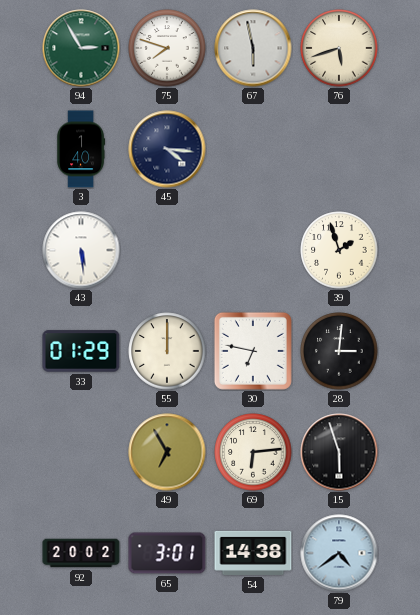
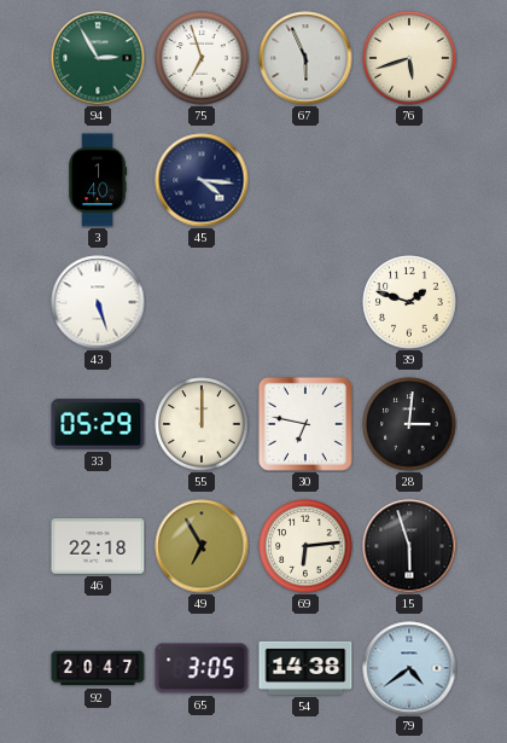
75: 7:48 -> 6:57
67: 5:58 -> 5:56
43: 5:29 -> 5:27
39: 1:57 -> 1:48
33: 01:29 -> 05:29
46: none -> 22:18
92: 20:02 -> 20:47
65: 3:01 -> 3:05
